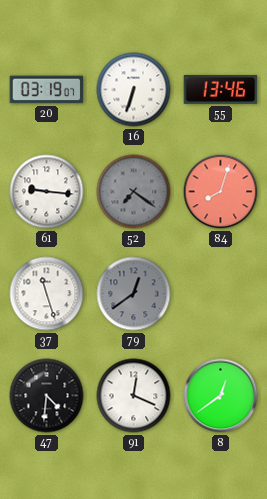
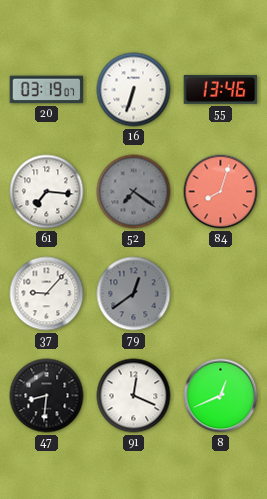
61: 9:16 -> 7:16
37: 11:27 -> 9:07
47: 4:31 -> 8:31
8: 12:39 -> 12:41
